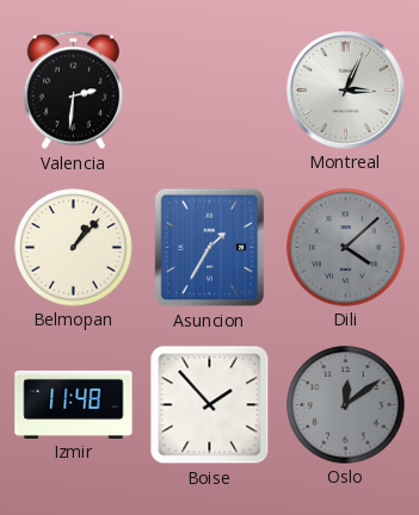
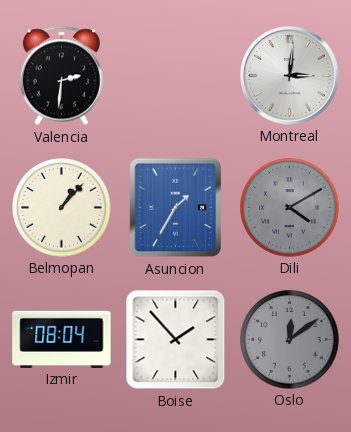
Montreal: 3:04 -> 3:01
Dili: 4:08 -> 4:10
Izmir: 11:48 -> 08:04
